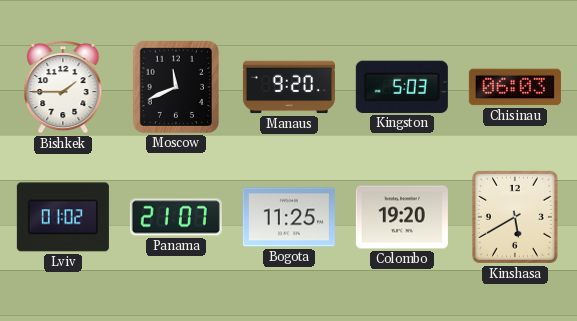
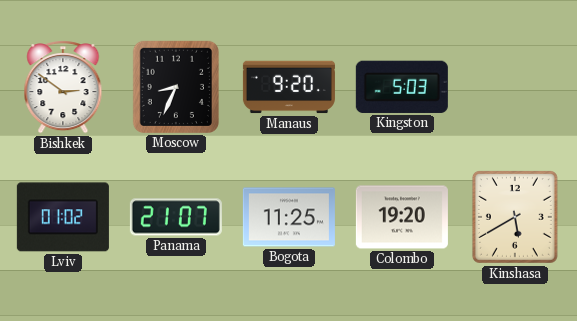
Bishkek: 1:45 -> 2:51
Moscow: 11:41 -> 8:34
Chisinau: 06:03 -> none
